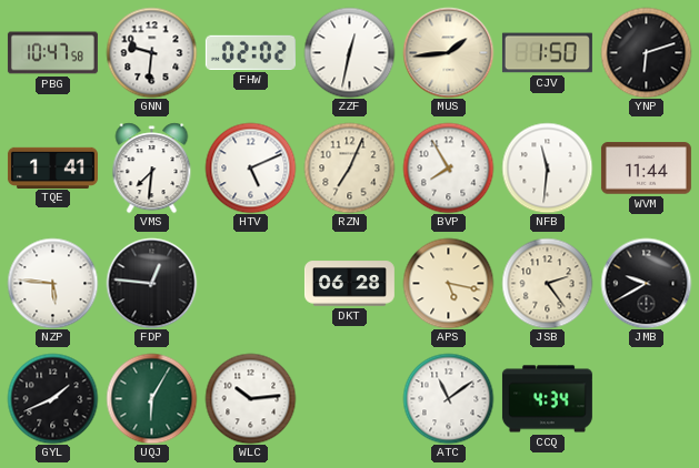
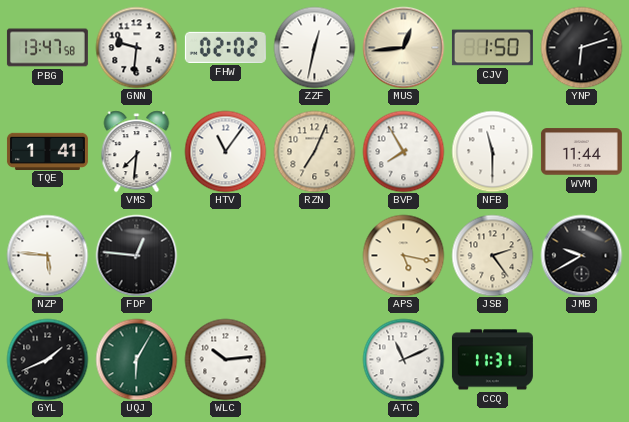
PBG: 10:47 -> 13:47
MUS: 1:44 -> 12:44
HTV: 5:11 -> 11:06
NFB: 11:31 -> 11:30
DKT: 06:28 -> none
ATC: 11:09 -> 11:11
CCQ: 4:34 -> 11:31
